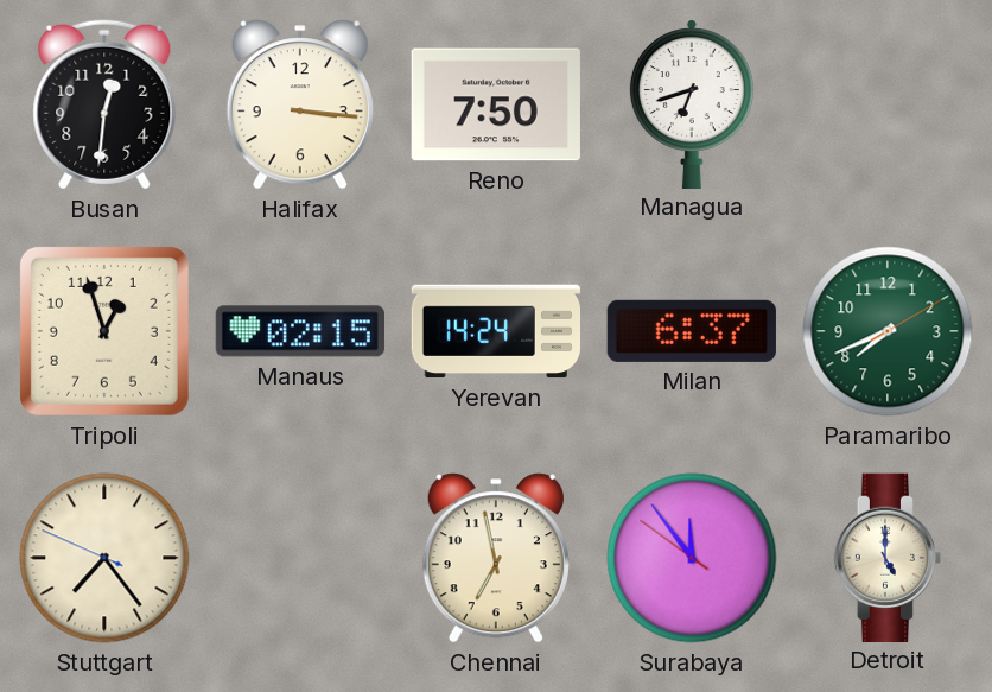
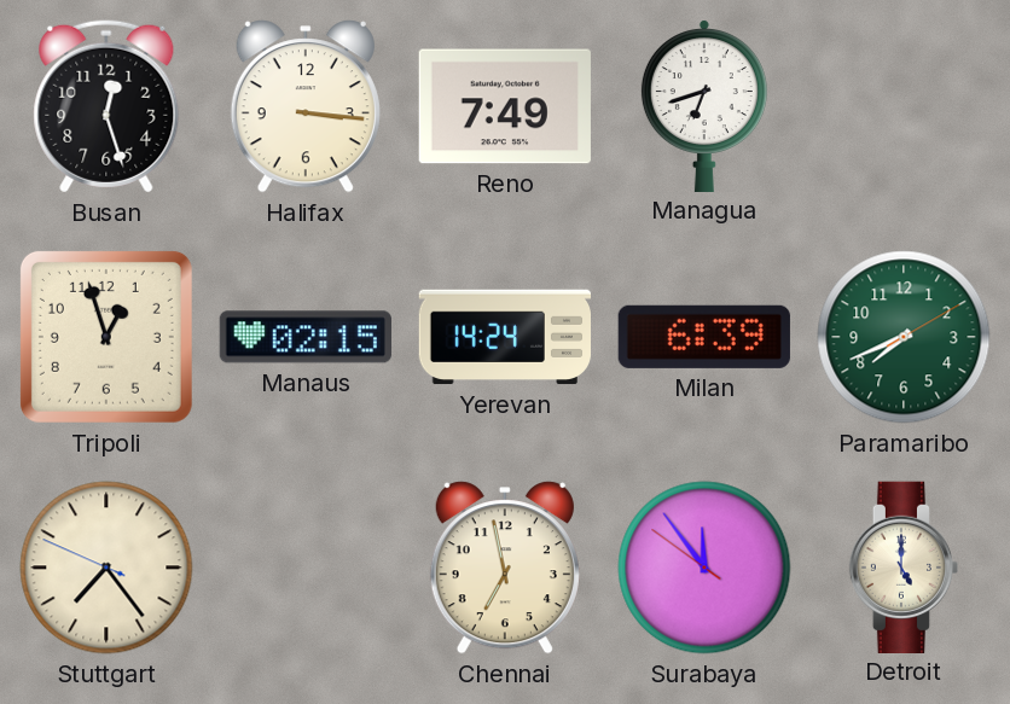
Busan: 12:31 -> 12:27
Reno: 7:50 -> 7:49
Milan: 6:37 -> 6:39
